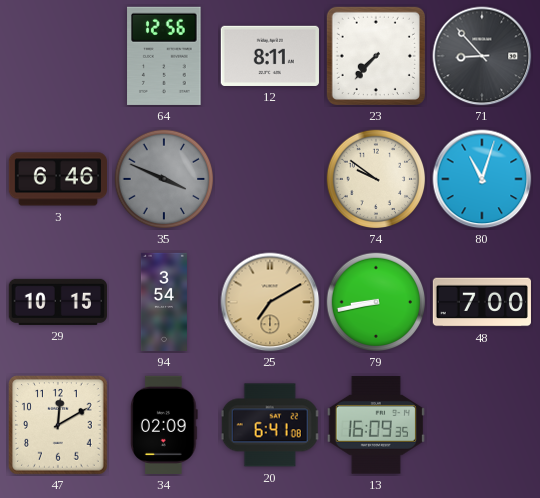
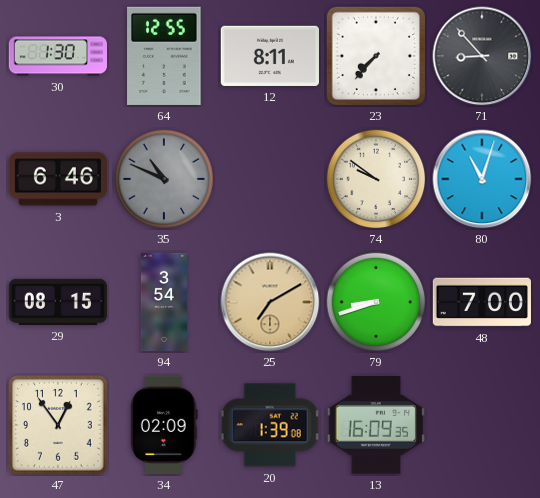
30: none -> 1:30
64: 12:56 -> 12:55
35: 3:49 -> 10:49
29: 10:15 -> 08:15
79: 8:43 -> 8:42
47: 12:10 -> 12:54
20: 6:41 -> 1:39
